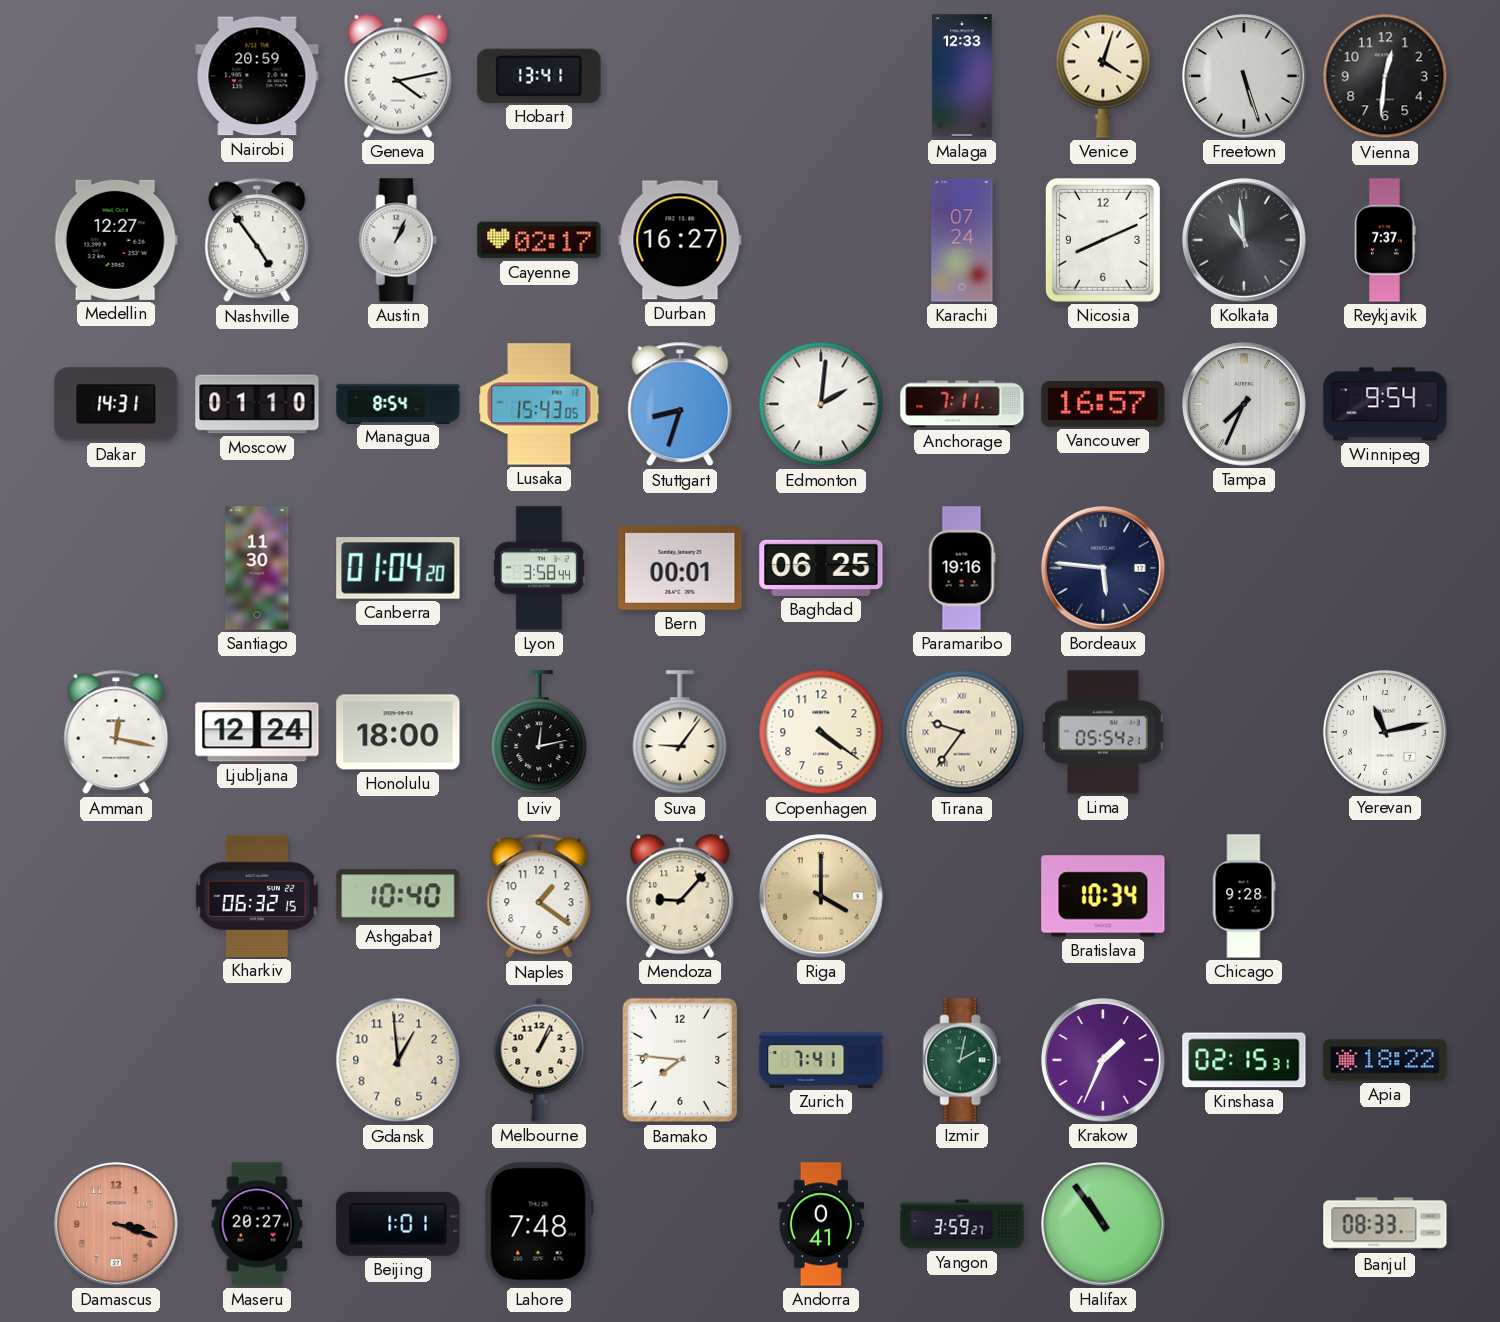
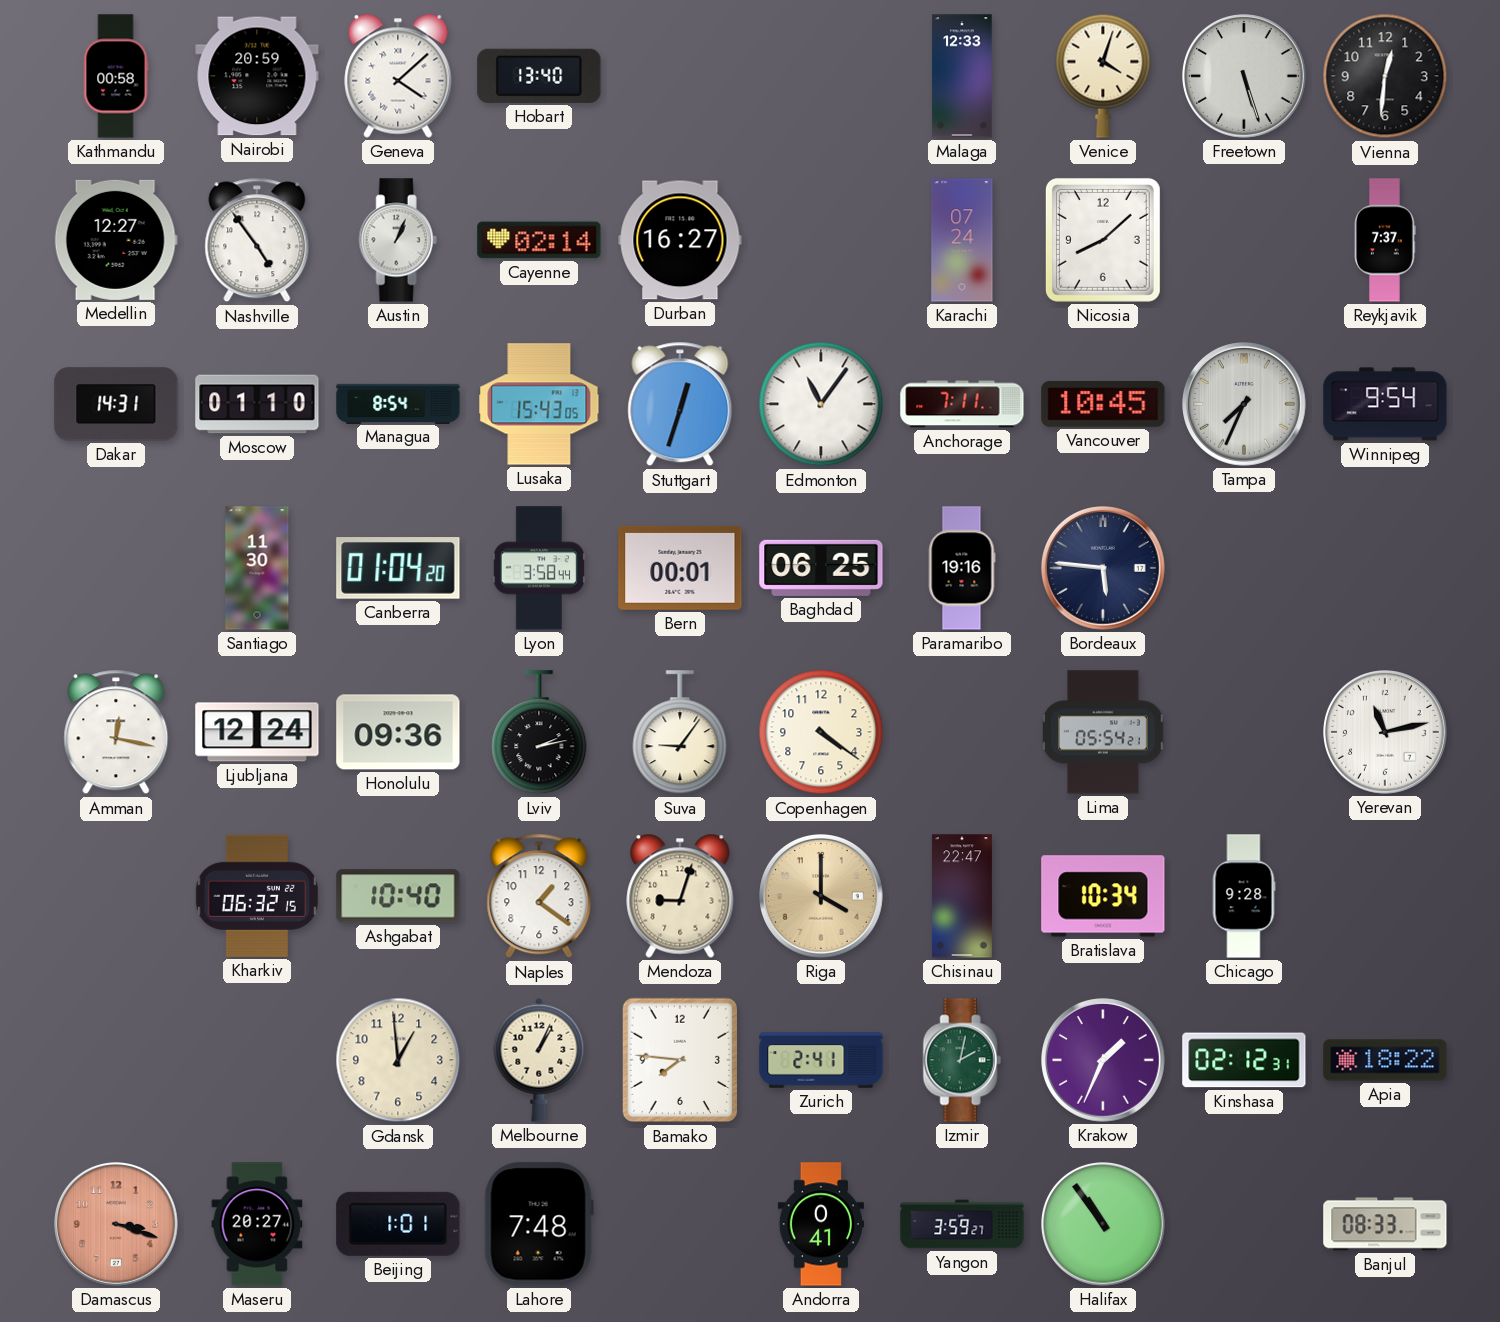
Kathmandu: none -> 00:58
Geneva: 4:13 -> 4:08
Hobart: 13:41 -> 13:40
Cayenne: 02:17 -> 02:14
Nicosia: 8:11 -> 8:08
Kolkata: 10:59 -> none
Stuttgart: 8:33 -> 12:33
Edmonton: 2:01 -> 11:06
Vancouver: 16:57 -> 10:45
Honolulu: 18:00 -> 09:36
Lviv: 12:13 -> 2:13
Tirana: 9:36 -> none
Mendoza: 9:07 -> 9:03
Chisinau: none -> 22:47
Zurich: 7:41 -> 2:41
Kinshasa: 02:15 -> 02:12
